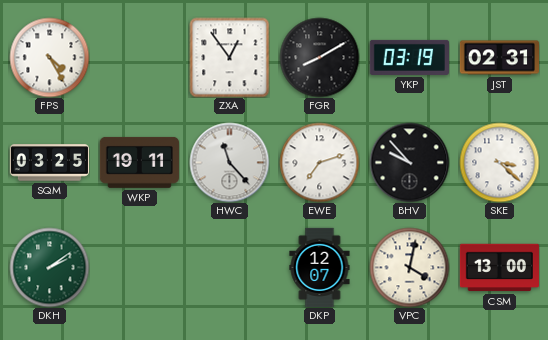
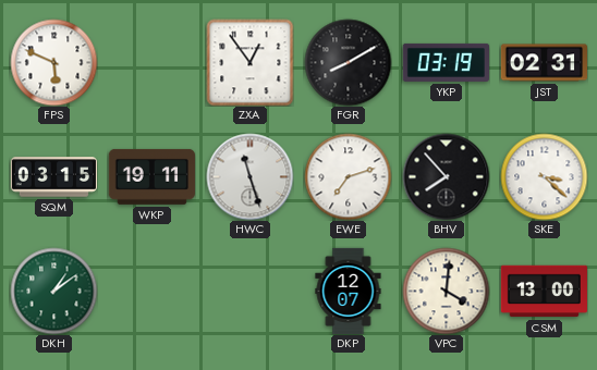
FPS: 4:25 -> 5:49
SQM: 03:25 -> 03:15
HWC: 11:23 -> 11:27
BHV: 9:53 -> 7:53
DKH: 2:09 -> 1:09
VPC: 4:02 -> 4:01
